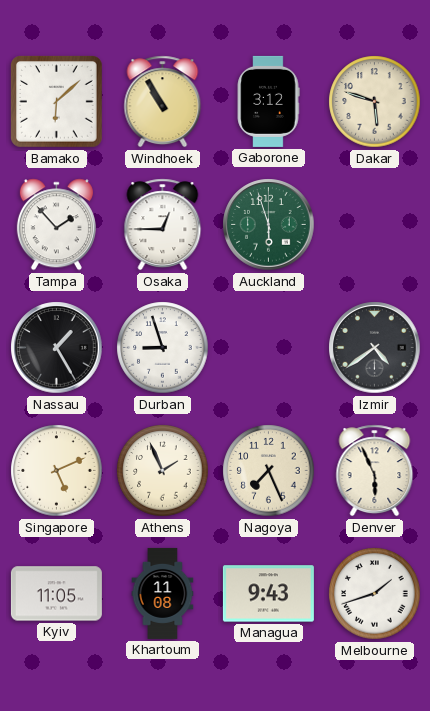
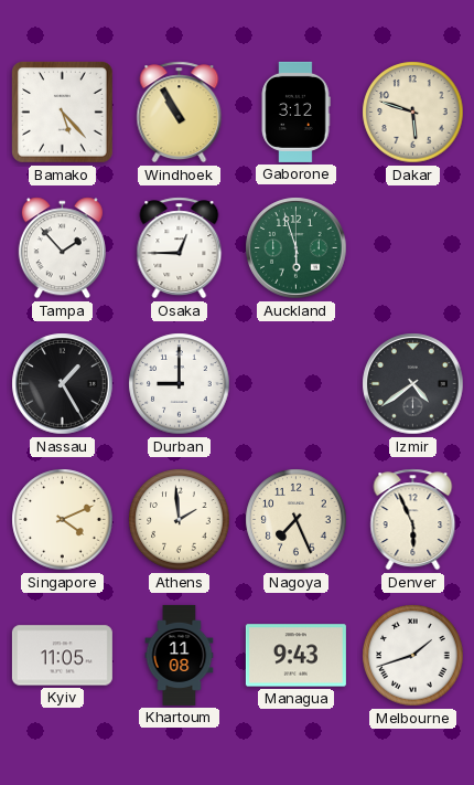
Bamako: 6:08 -> 5:23
Durban: 8:57 -> 9:00
Singapore: 5:11 -> 4:11
Athens: 1:56 -> 1:59
